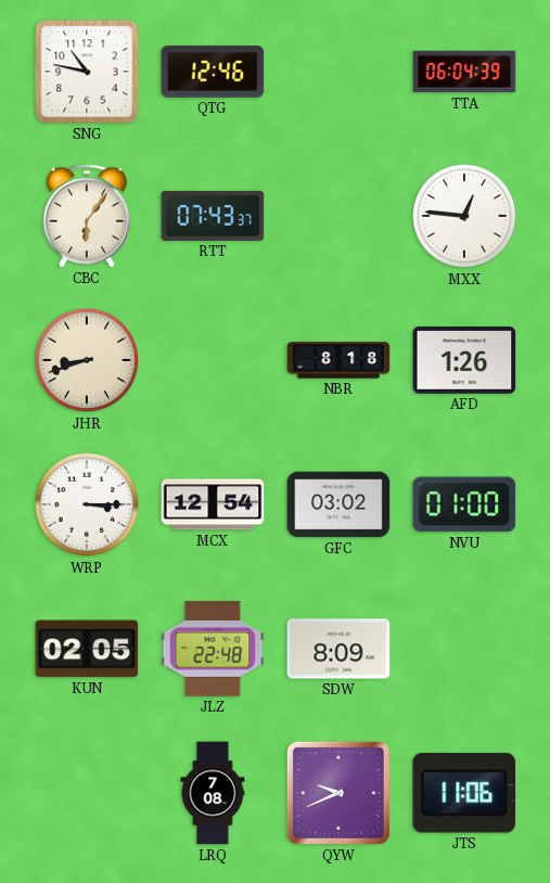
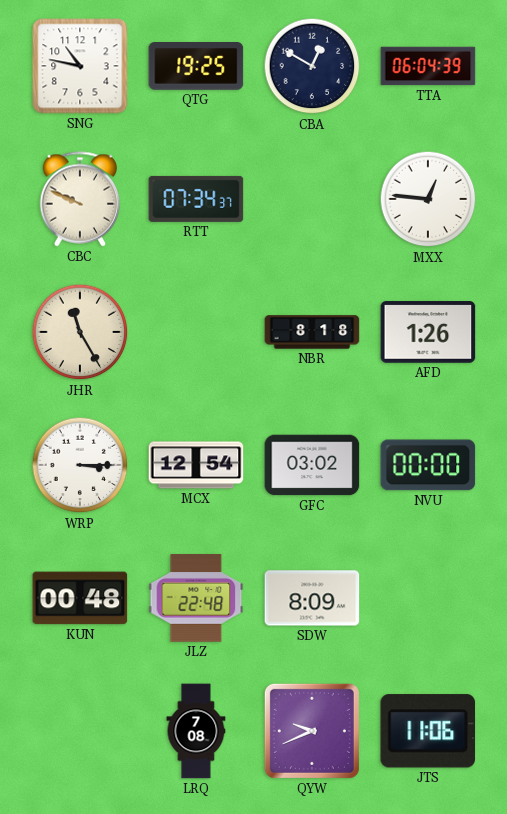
QTG: 12:46 -> 19:25
CBA: none -> 12:50
CBC: 6:06 -> 9:49
RTT: 07:43 -> 07:34
JHR: 8:42 -> 11:25
NVU: 01:00 -> 00:00
KUN: 02:05 -> 00:48
